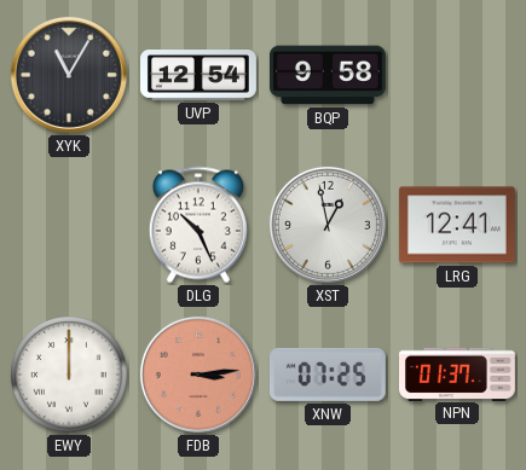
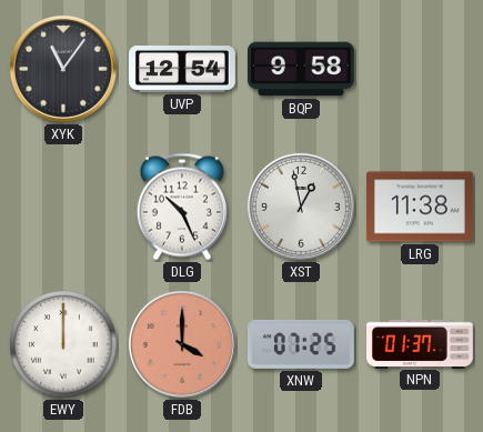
XYK: 11:05 -> 11:06
LRG: 12:41 -> 11:38
FDB: 3:14 -> 4:00
